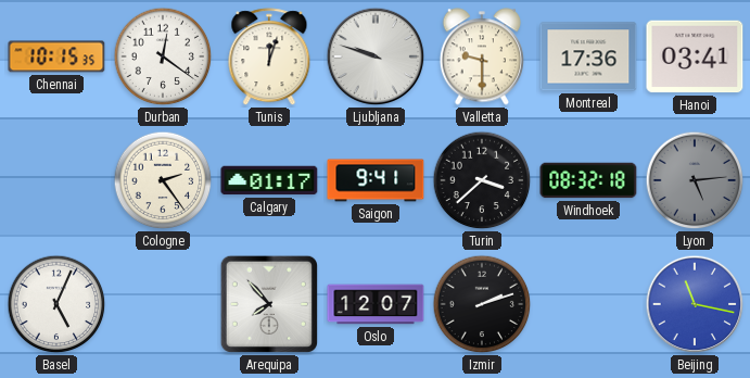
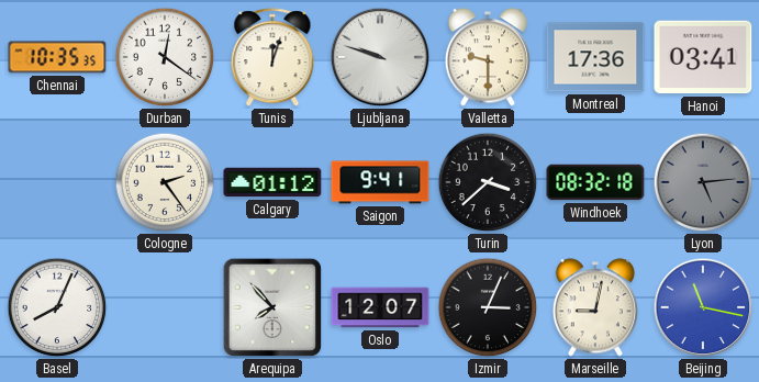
Chennai: 10:15 -> 10:35
Calgary: 01:17 -> 01:12
Basel: 5:04 -> 8:04
Izmir: 2:12 -> 3:04
Marseille: none -> 9:02
